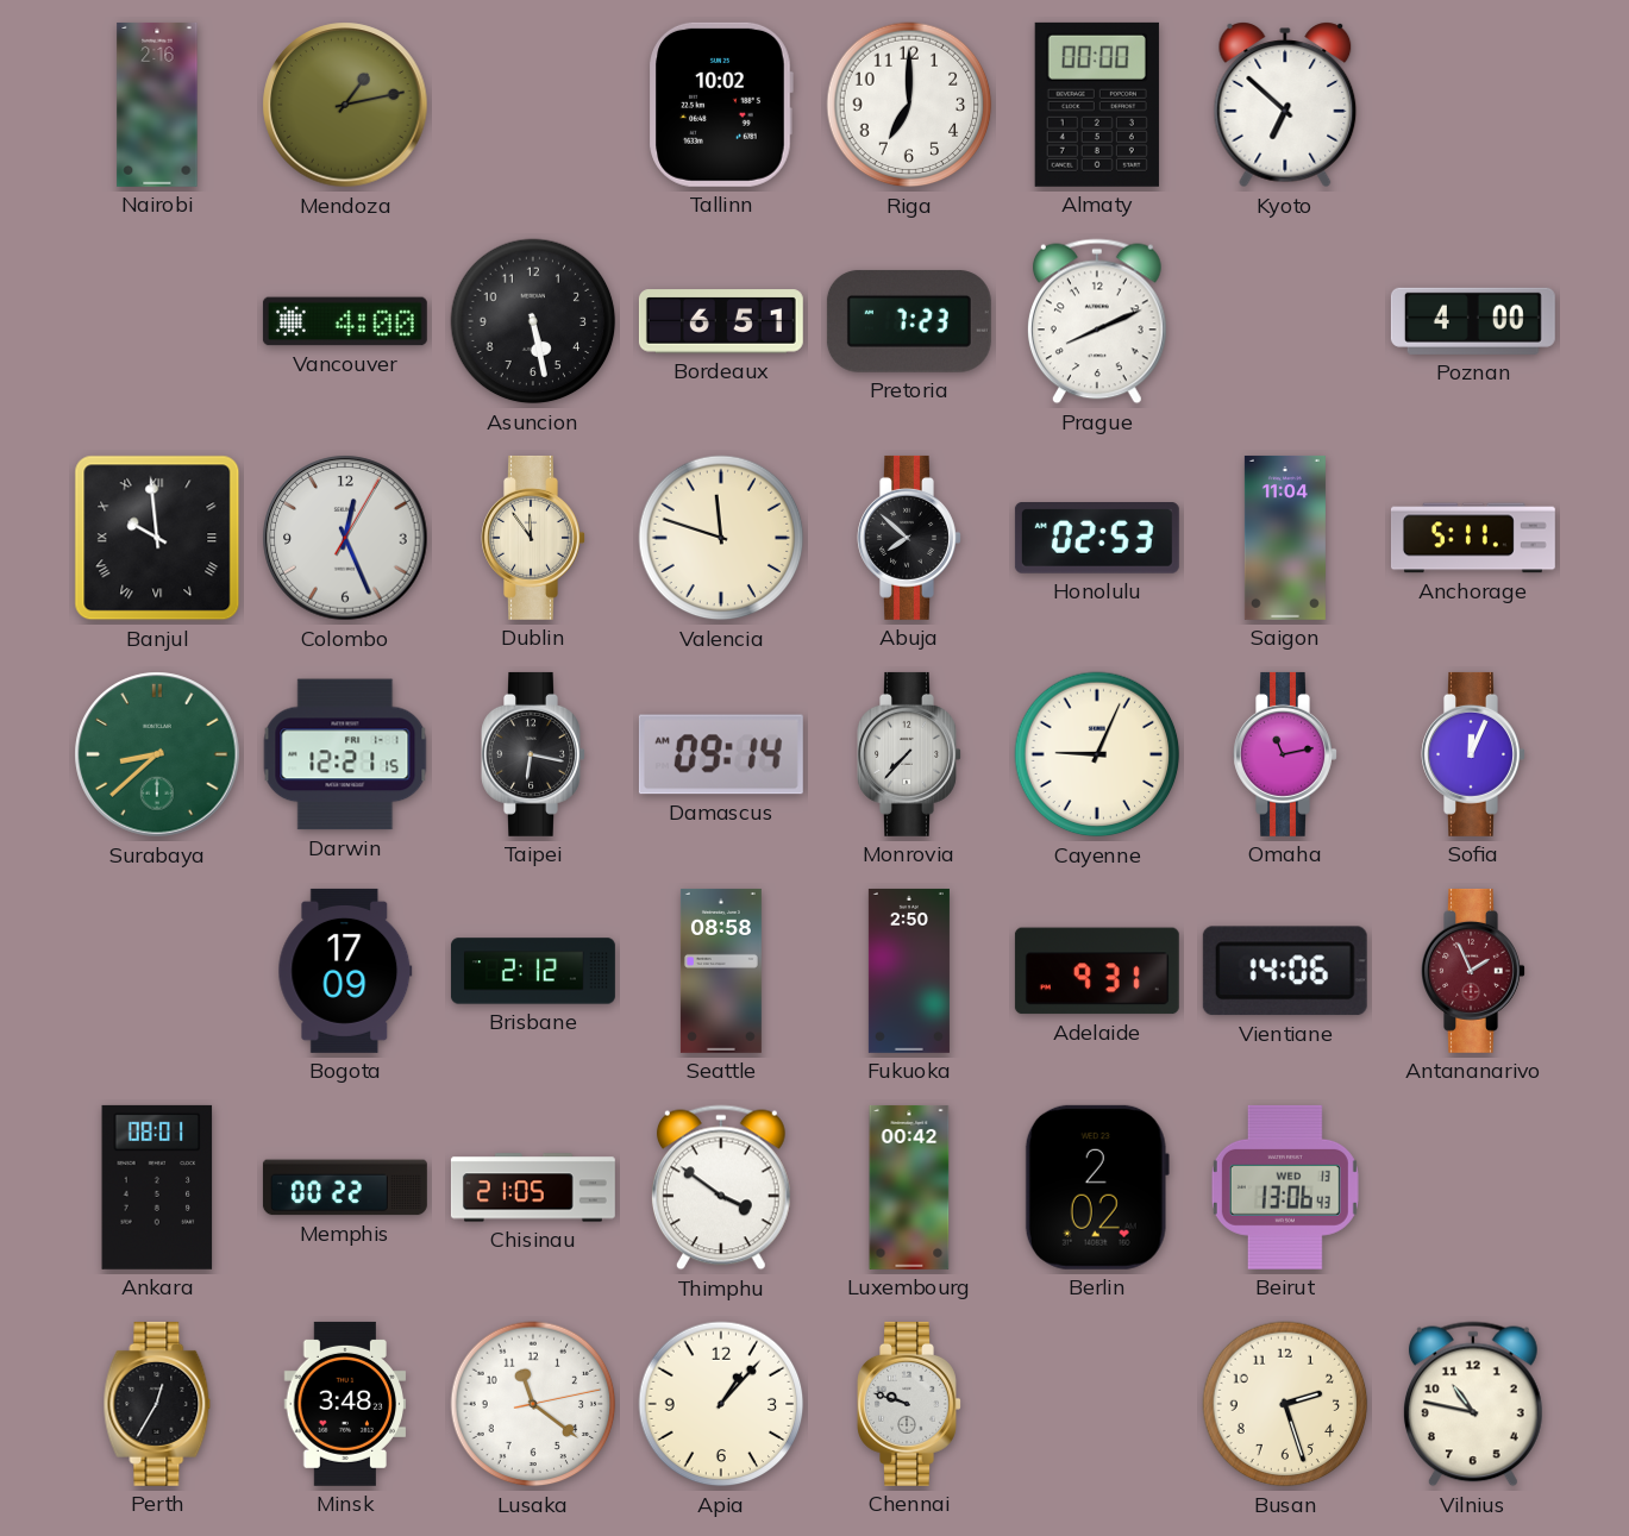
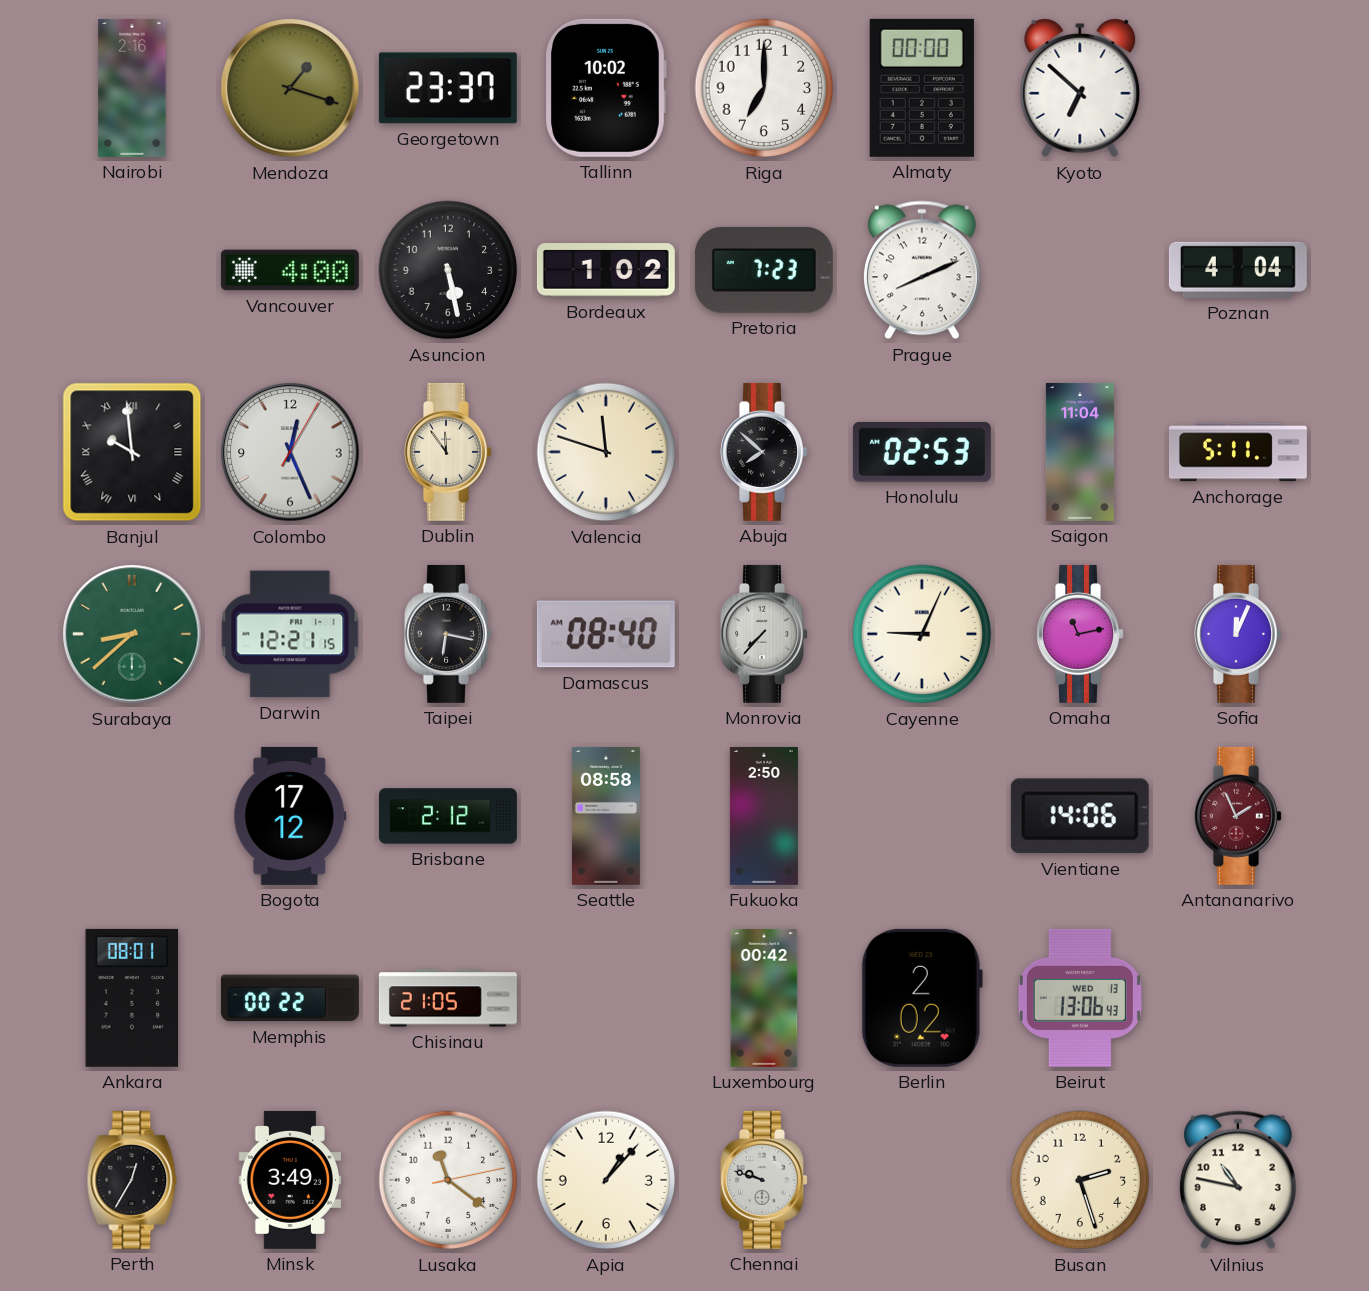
Mendoza: 1:13 -> 1:18
Georgetown: none -> 23:37
Bordeaux: 6:51 -> 1:02
Poznan: 4:00 -> 4:04
Damascus: 09:14 -> 08:40
Bogota: 17:09 -> 17:12
Adelaide: 9:31 -> none
Thimphu: 3:51 -> none
Minsk: 3:48 -> 3:49
